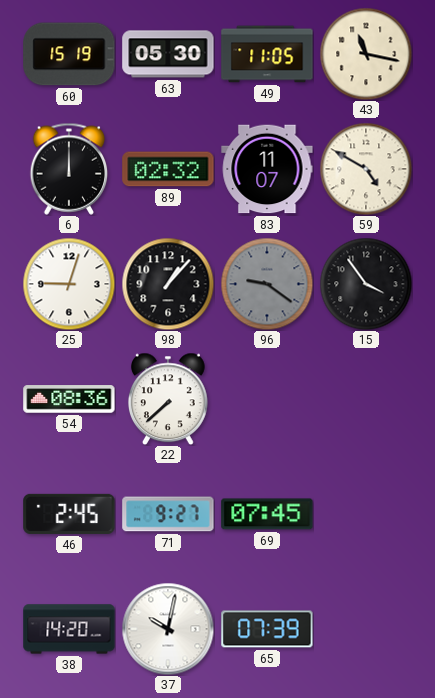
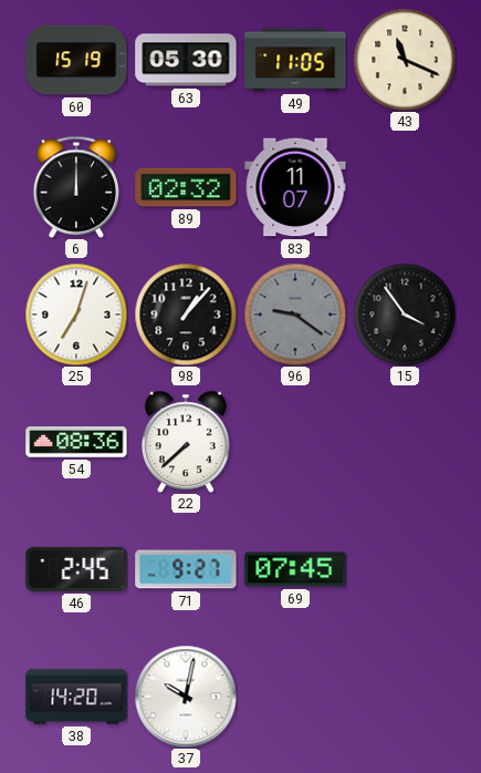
43: 11:17 -> 11:19
59: 4:50 -> none
25: 9:03 -> 7:03
65: 07:39 -> none
